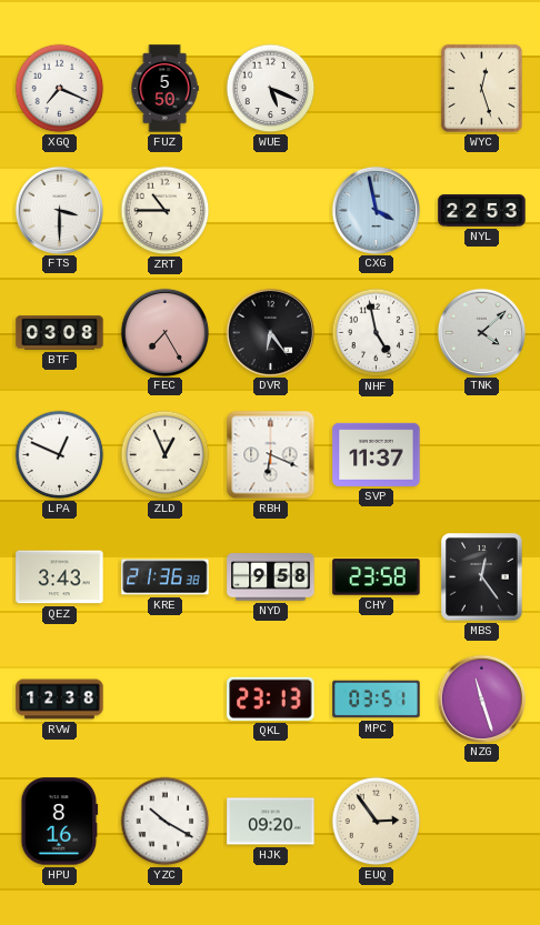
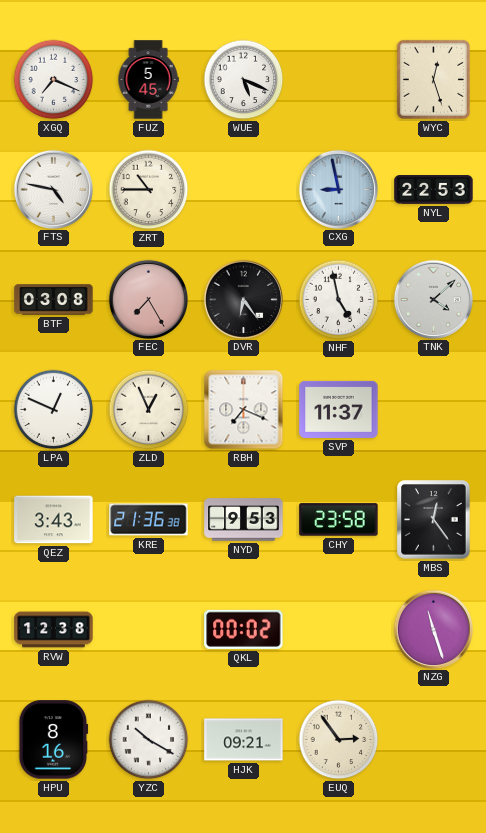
FUZ: 5:50 -> 5:45
FTS: 3:30 -> 4:47
CXG: 3:58 -> 8:58
RBH: 6:19 -> 7:19
NYD: 9:58 -> 9:53
QKL: 23:13 -> 00:02
MPC: 03:51 -> none
HJK: 09:20 -> 09:21
